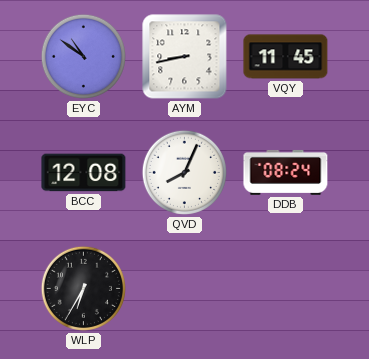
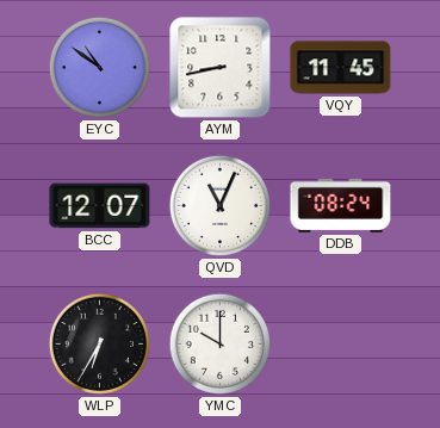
BCC: 12:08 -> 12:07
QVD: 8:04 -> 11:04
YMC: none -> 10:00
